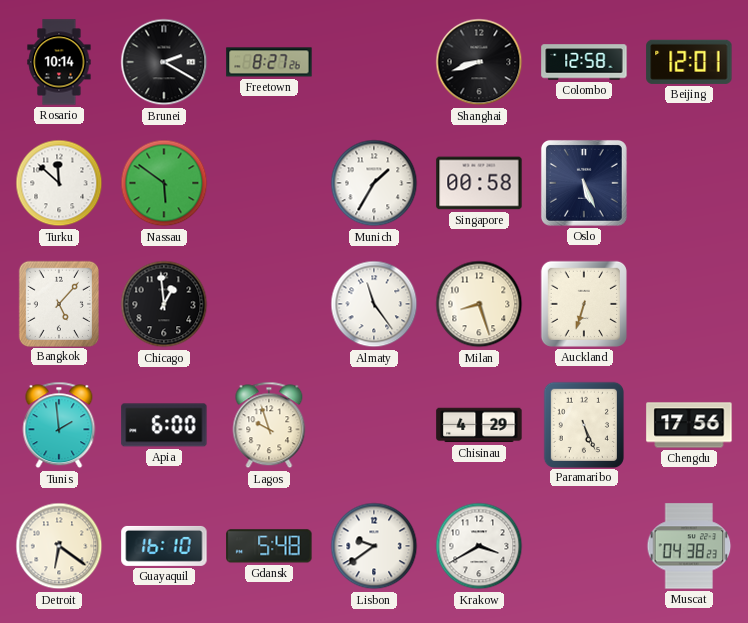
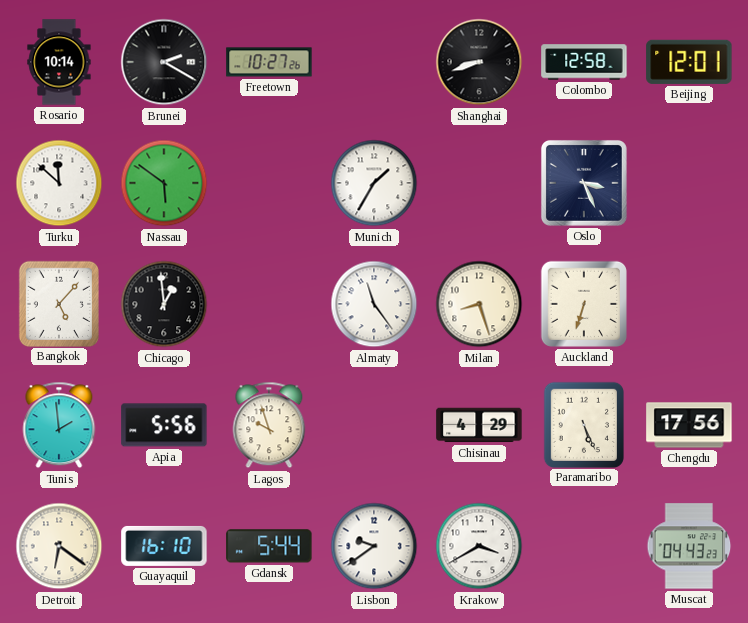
Freetown: 8:27 -> 10:27
Singapore: 00:58 -> none
Oslo: 5:26 -> 3:26
Apia: 6:00 -> 5:56
Gdansk: 5:48 -> 5:44
Muscat: 04:38 -> 04:43
